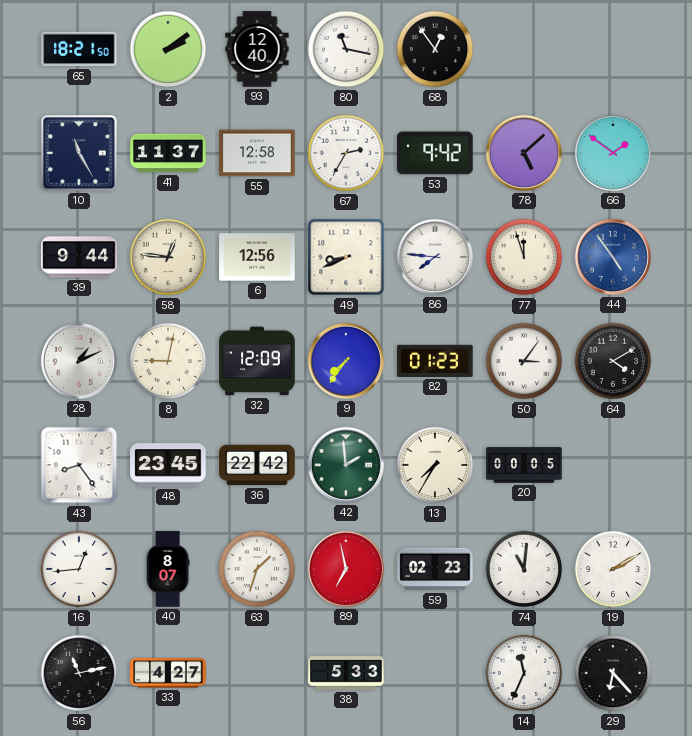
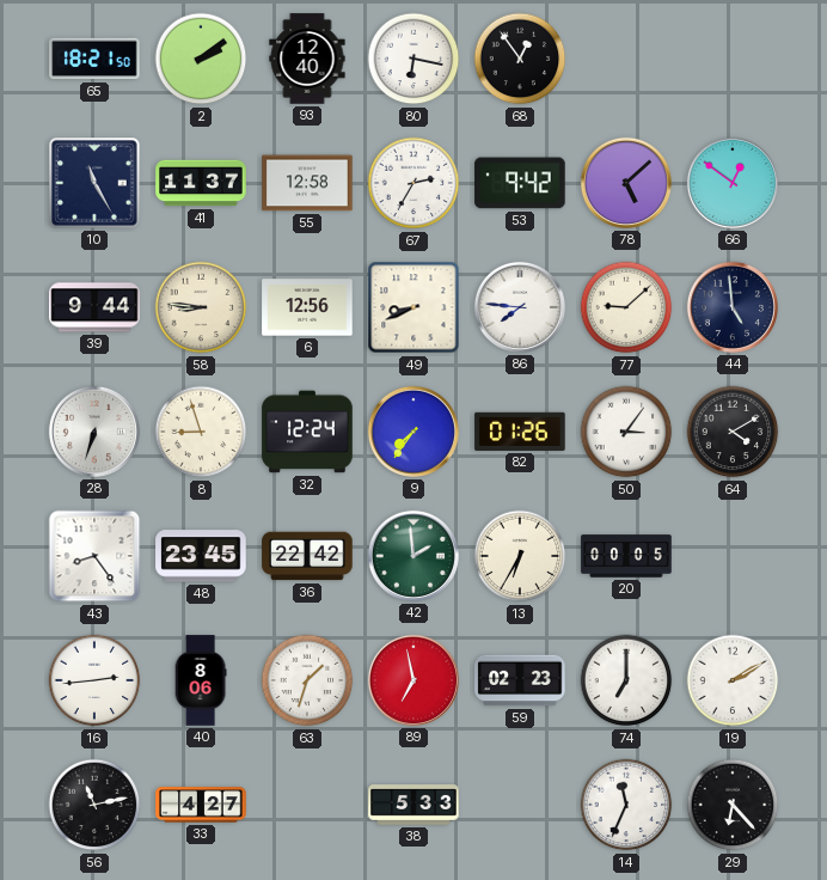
80: 11:17 -> 6:17
66: 1:51 -> 12:51
58: 12:46 -> 8:46
77: 11:57 -> 9:08
44: 4:54 -> 4:59
44 dial: blue -> navy
28: 1:11 -> 6:33
8: 9:02 -> 8:57
32: 12:09 -> 12:24
82: 01:23 -> 01:26
13: 7:35 -> 6:35
16: 12:44 -> 2:44
40: 8:07 -> 8:06
74: 11:01 -> 7:00
